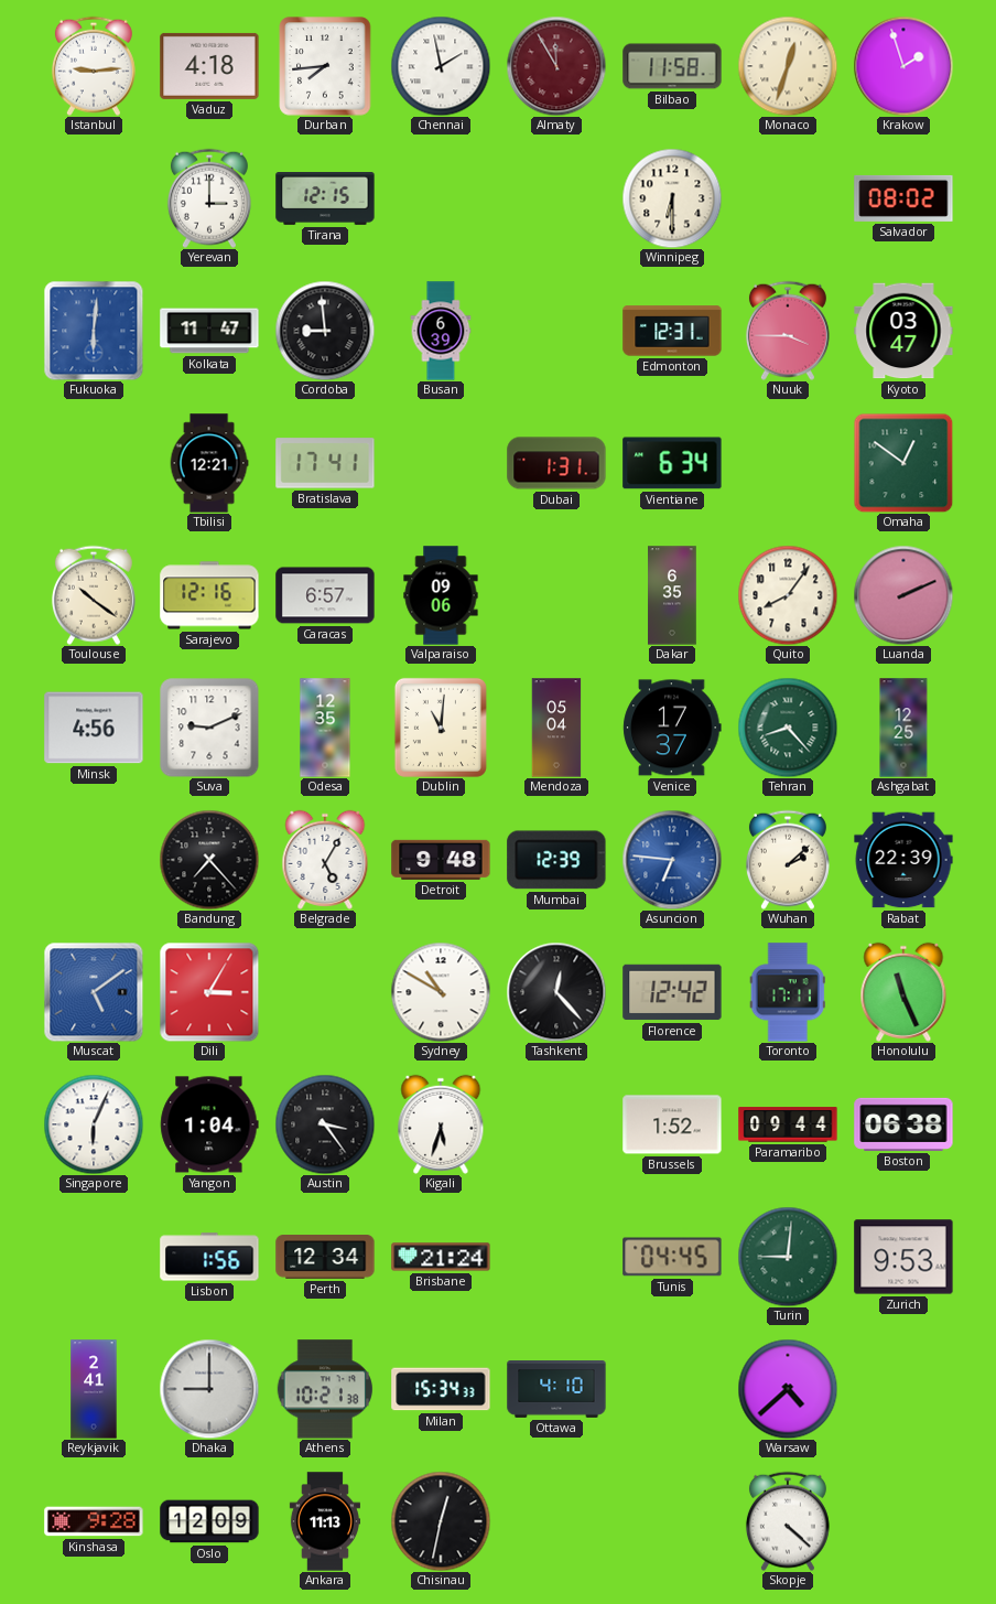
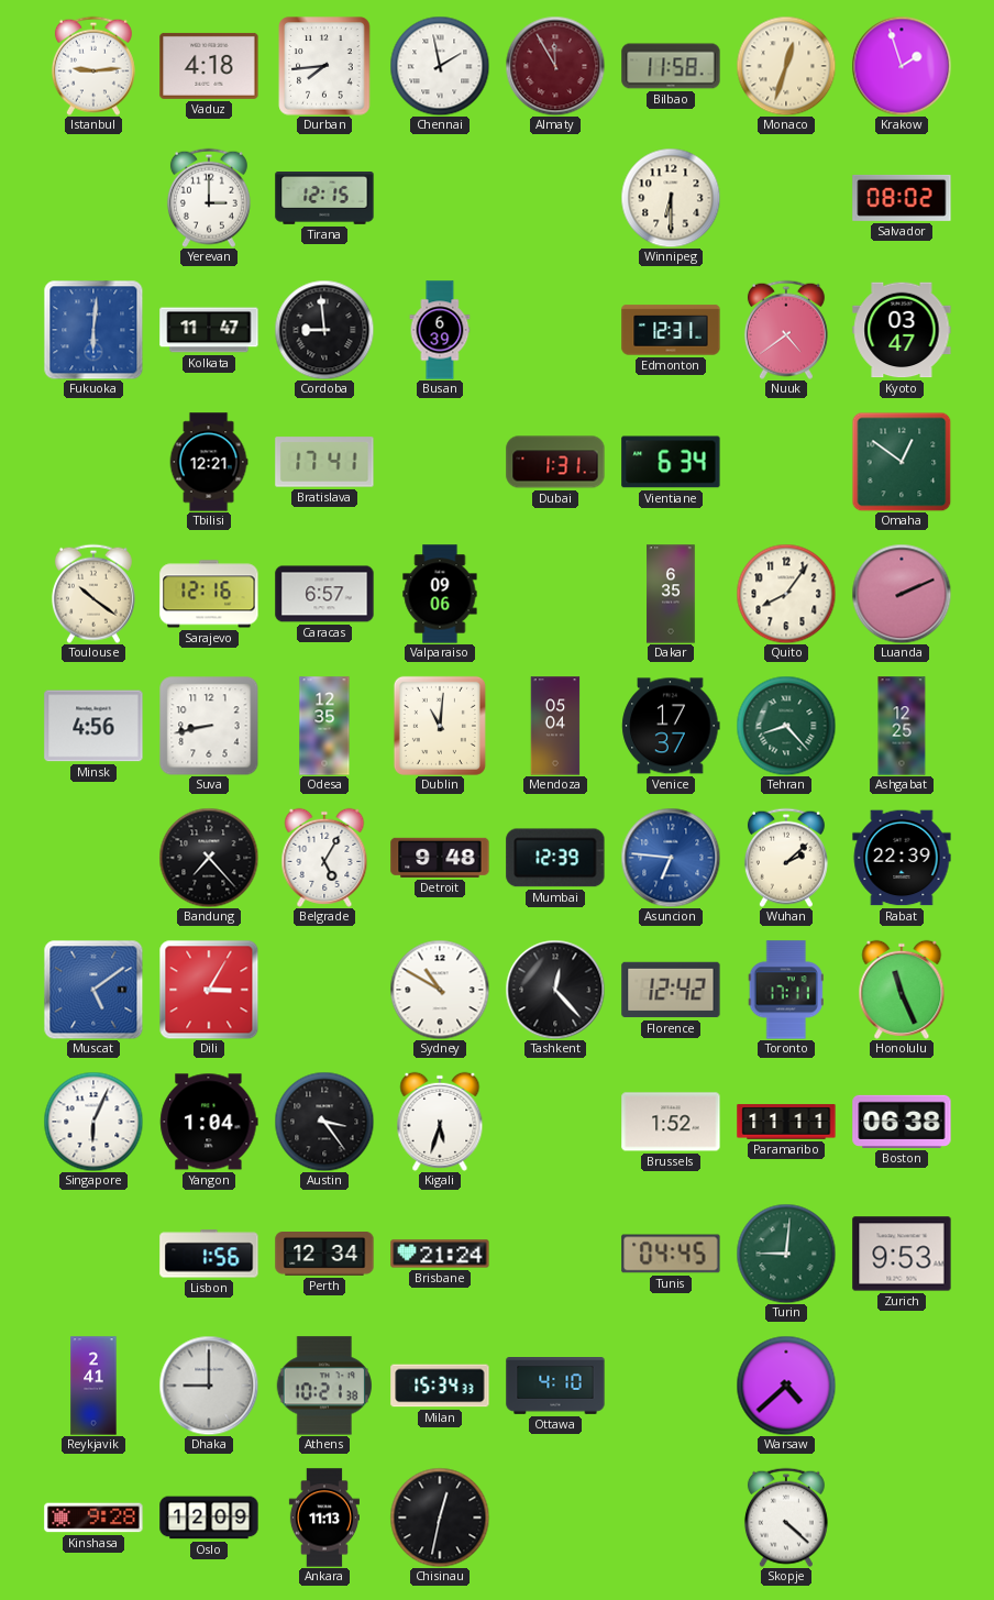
Nuuk: 3:45 -> 4:39
Suva: 9:11 -> 8:43
Paramaribo: 09:44 -> 11:11
